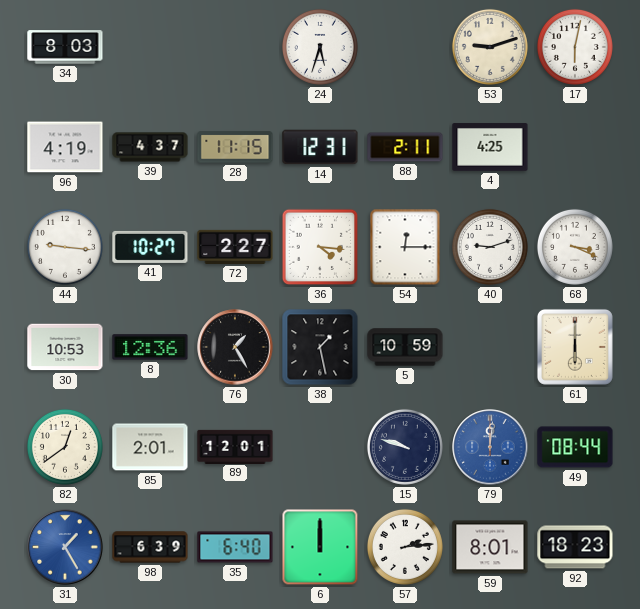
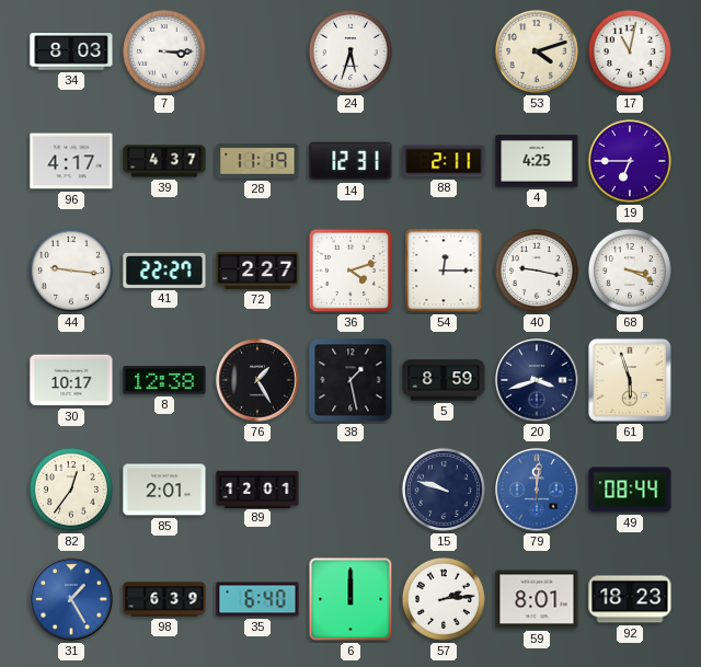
7: none -> 3:15
53: 9:12 -> 4:12
17: 6:02 -> 11:02
96: 4:19 -> 4:17
28: 11:15 -> 11:19
19: none -> 6:45
41: 10:27 -> 22:27
36: 4:16 -> 4:12
40: 9:12 -> 9:17
30: 10:53 -> 10:17
8: 12:36 -> 12:38
5: 10:59 -> 8:59
20: none -> 3:42
61: 6:00 -> 5:57
82: 12:39 -> 12:36
